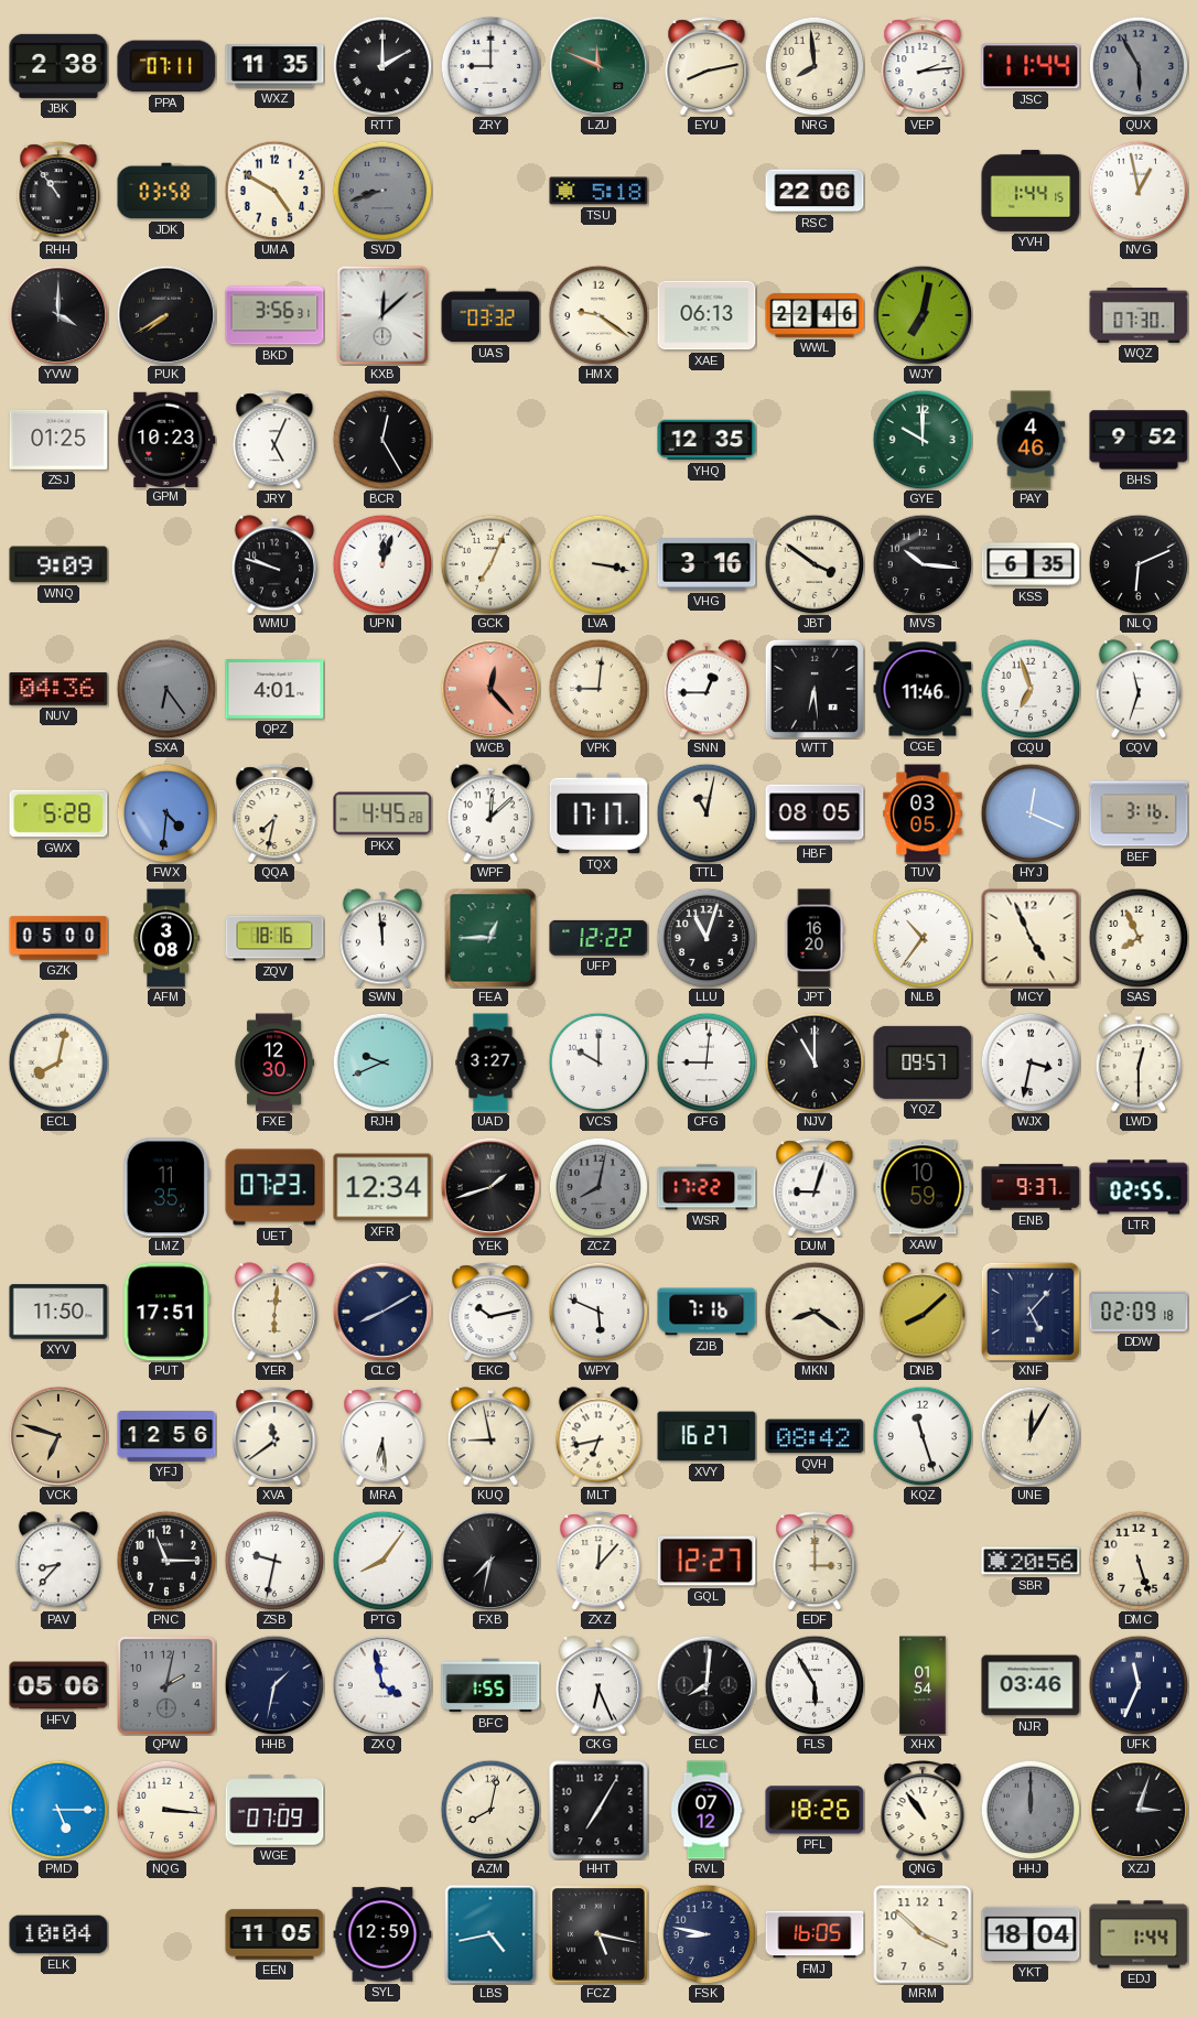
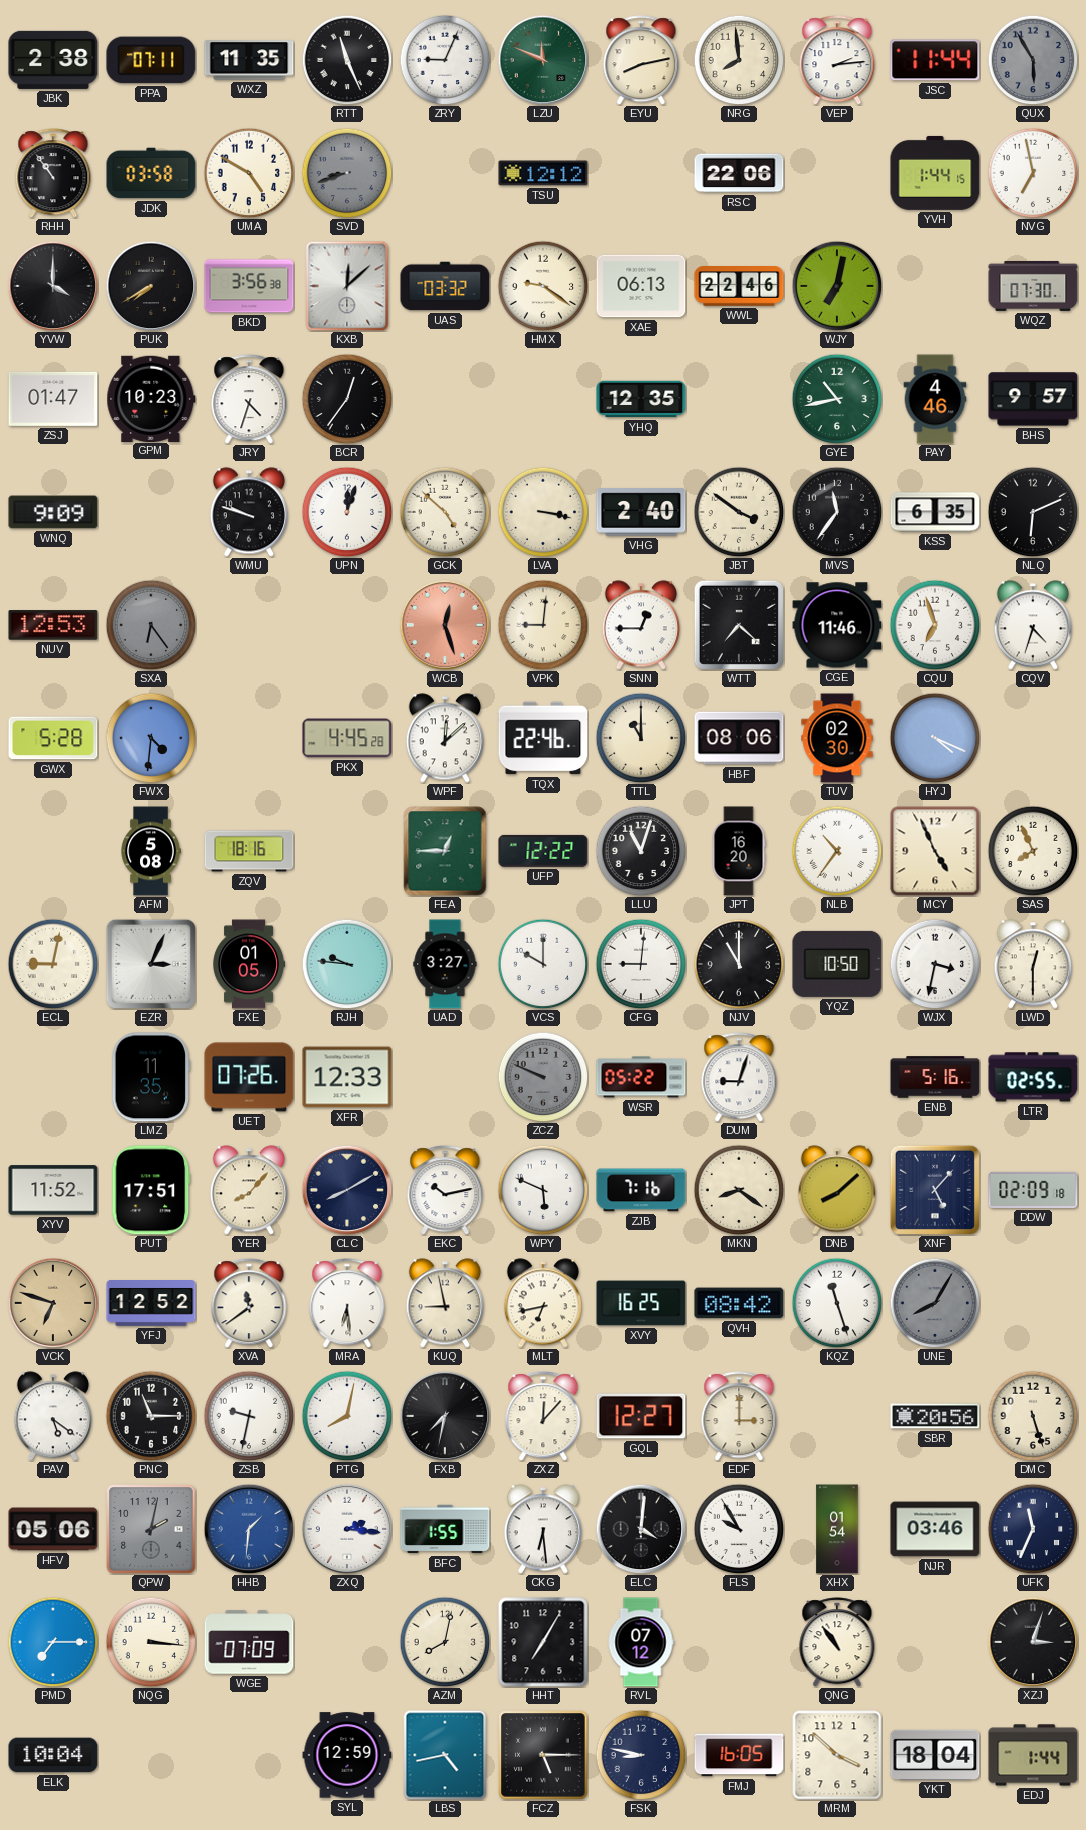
RTT: 2:00 -> 11:26
ZRY: 9:00 -> 9:04
TSU: 5:18 -> 12:12
NVG: 12:58 -> 6:58
BKD: 3:56:31 -> 3:56:38
ZSJ: 01:25 -> 01:47
JRY: 5:04 -> 4:33
BCR: 12:25 -> 12:36
GYE: 10:00 -> 10:43
BHS: 9:52 -> 9:57
GCK: 7:04 -> 4:52
VHG: 3:16 -> 2:40
MVS: 10:16 -> 11:36
NUV: 04:36 -> 12:53
QPZ: 4:01 -> none
WCB: 12:23 -> 12:27
WTT: 6:29 -> 7:22
CQV: 11:33 -> 4:33
QQA: 7:32 -> none
TQX: 17:17 -> 22:46
TTL: 11:02 -> 11:00
HBF: 08:05 -> 08:06
TUV: 03:05 -> 02:30
HYJ: 12:19 -> 4:19
BEF: 3:16 -> none
GZK: 05:00 -> none
AFM: 3:08 -> 5:08
SWN: 11:59 -> none
ECL: 8:02 -> 9:02
EZR: none -> 3:04
FXE: 12:30 -> 01:05
RJH: 9:41 -> 9:46
YQZ: 09:57 -> 10:50
UET: 07:23 -> 07:26
XFR: 12:34 -> 12:33
YEK: 1:42 -> none
ZCZ: 8:02 -> 9:49
WSR: 17:22 -> 05:22
XAW: 10:59 -> none
ENB: 9:37 -> 5:16
XYV: 11:50 -> 11:52
YER: 6:01 -> 8:07
YFJ: 12:56 -> 12:52
XVY: 16:27 -> 16:25
UNE: 12:05 -> 8:05
UNE dial: cream -> grey
PAV: 8:37 -> 5:21
PTG: 8:06 -> 8:02
HHB: 1:32 -> 1:31
HHB dial: navy -> blue
ZXQ: 3:58 -> 2:16
CKG: 6:26 -> 6:29
ELC: 8:01 -> 4:01
FLS: 5:55 -> 9:55
PMD: 5:15 -> 7:15
PFL: 18:26 -> none
HHJ: 12:00 -> none
EEN: 11:05 -> none
FCZ: 5:17 -> 5:15
